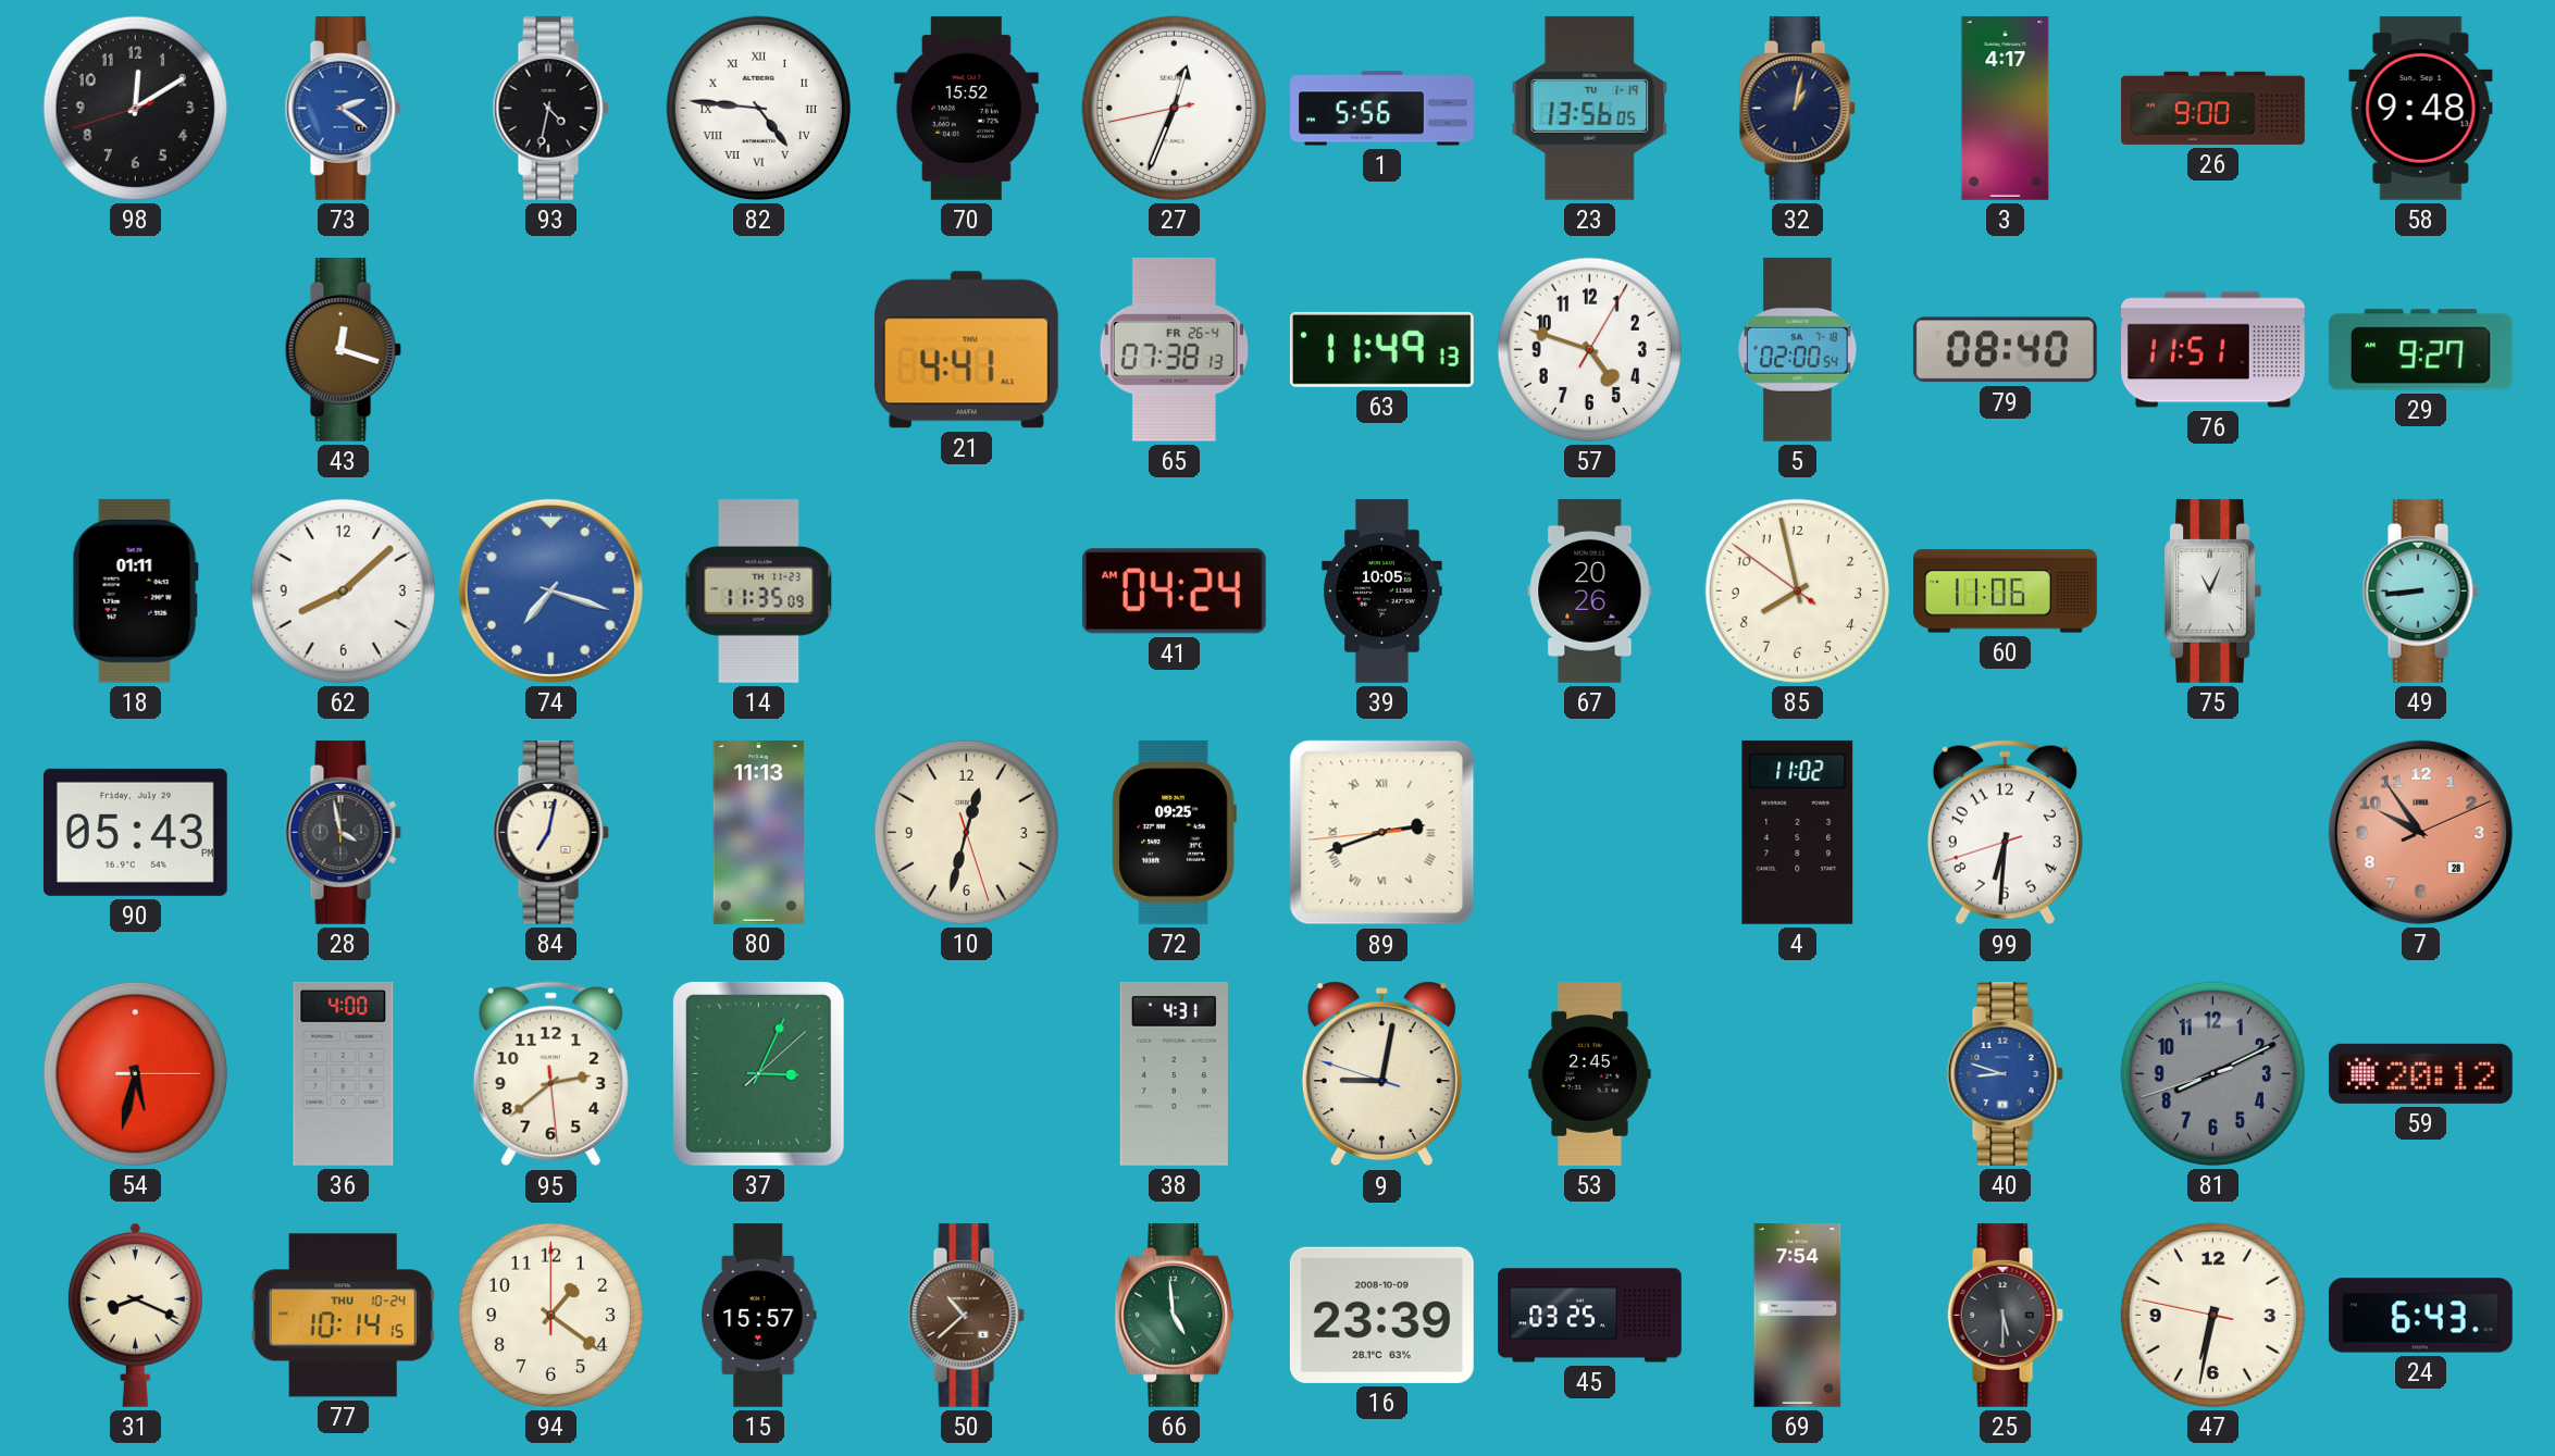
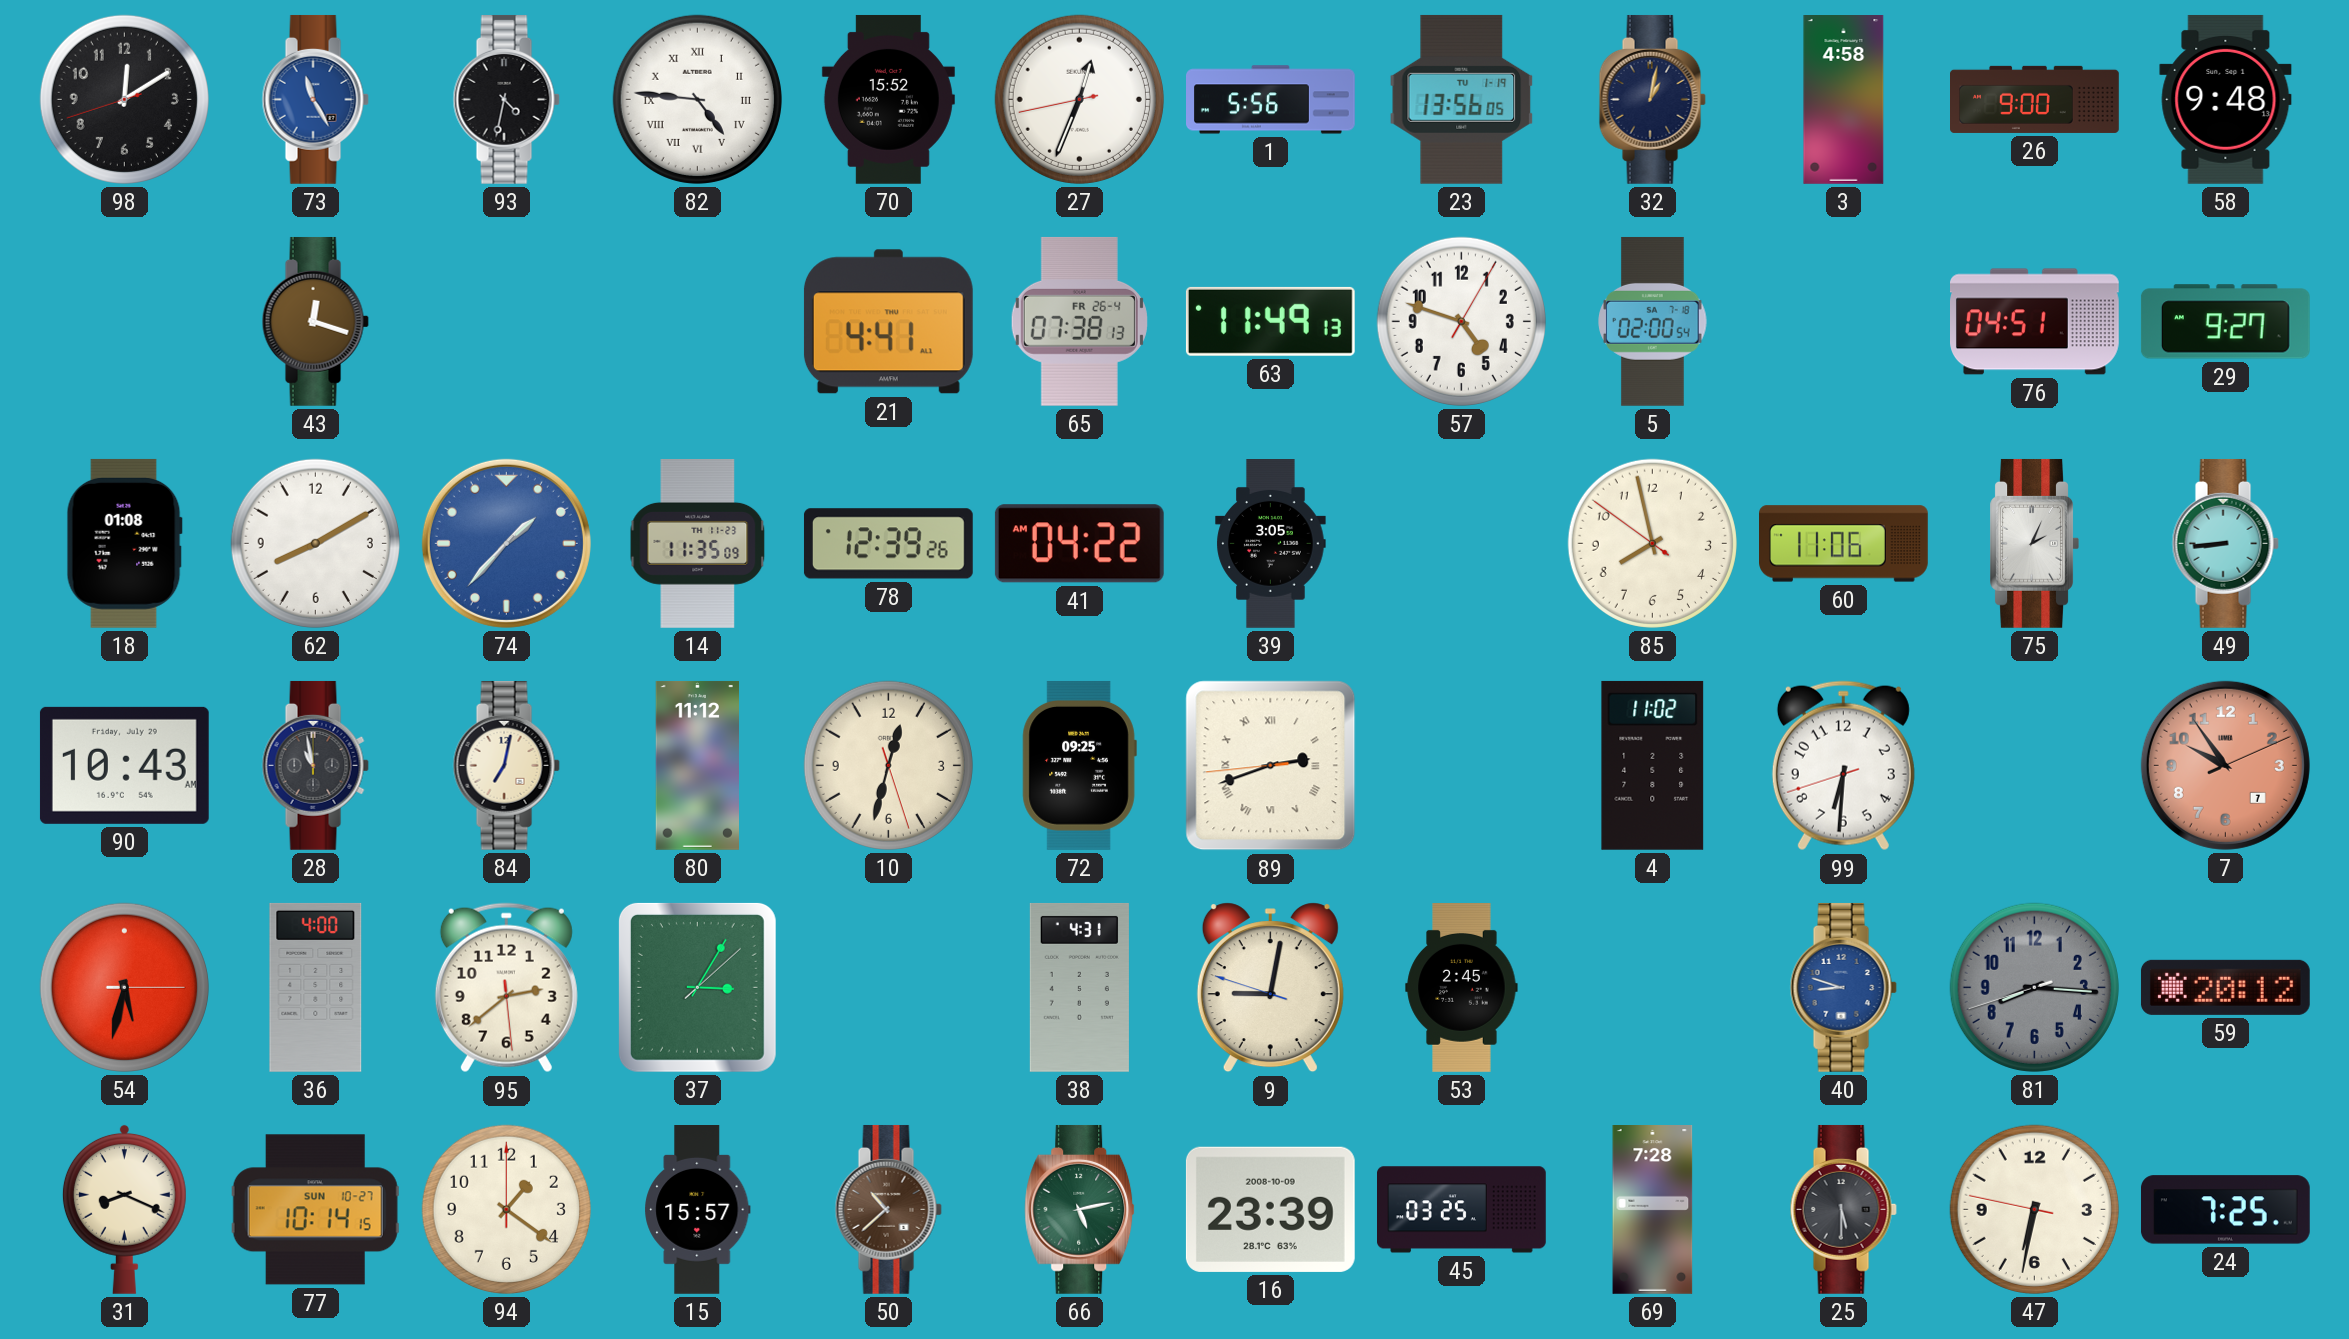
73: 2:21 -> 11:25
3: 4:17 -> 4:58
79: 08:40 -> none
76: 11:51 -> 04:51
18: 01:11 -> 01:08
62: 8:08 -> 8:10
74: 7:18 -> 1:37
78: none -> 12:39
41: 04:24 -> 04:22
39: 10:05 -> 3:05
67: 20:26 -> none
75: 11:04 -> 2:04
90: 05:43 -> 10:43
28: 3:58 -> 10:58
80: 11:13 -> 11:12
7 date: 28 -> 7
37: 3:04 -> 3:05
81: 8:10 -> 8:15
77 date: THU 10-24 -> SUN 10-27
66: 4:59 -> 5:13
69: 7:54 -> 7:28
24: 6:43 -> 7:25
